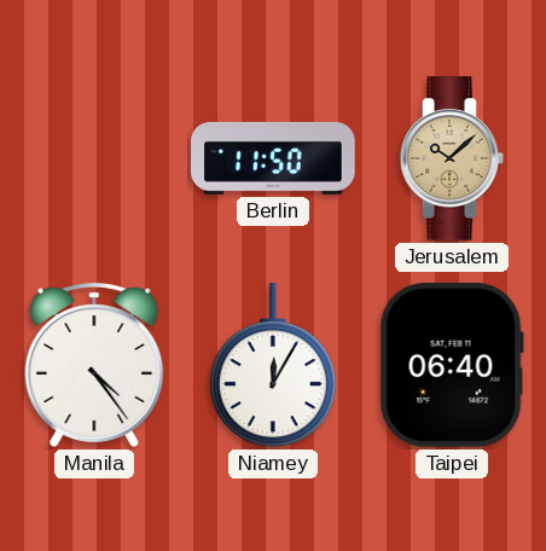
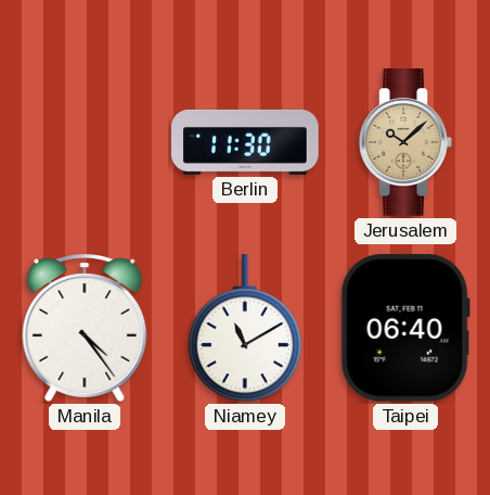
Berlin: 11:50 -> 11:30
Niamey: 12:05 -> 11:10
